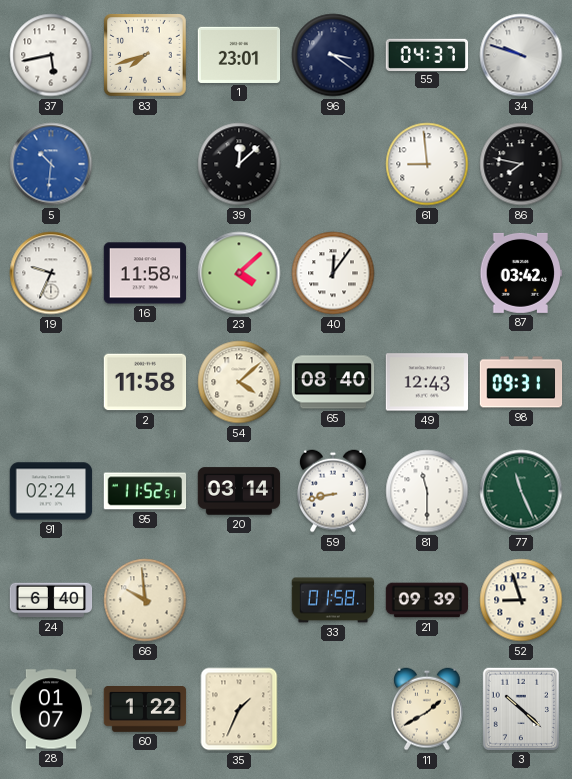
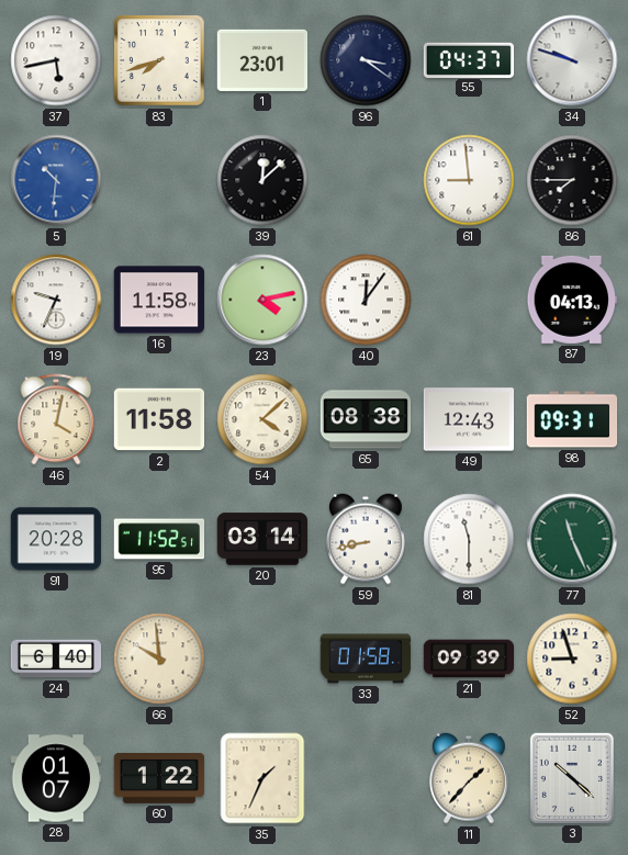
86: 7:47 -> 7:45
23: 4:08 -> 4:13
87: 03:42 -> 04:13
46: none -> 4:02
65: 08:40 -> 08:38
91: 02:24 -> 20:28
11: 1:40 -> 1:37
